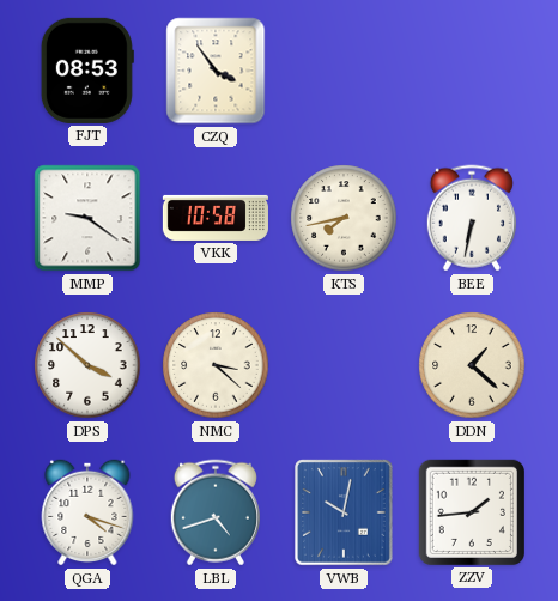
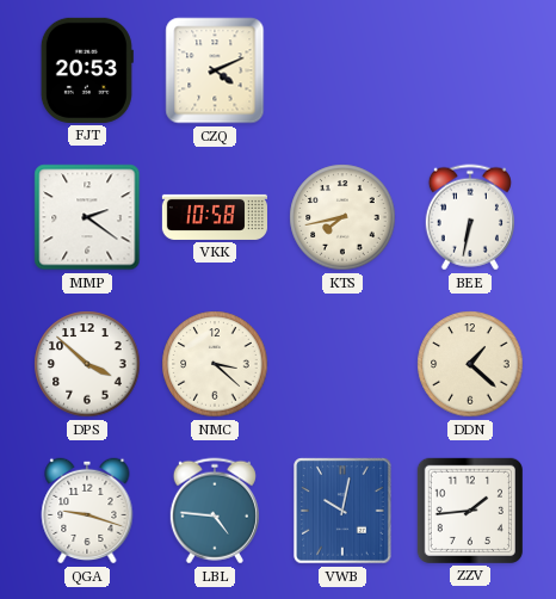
FJT: 08:53 -> 20:53
CZQ: 3:54 -> 4:11
MMP: 9:21 -> 2:21
QGA: 4:18 -> 9:18
LBL: 4:42 -> 4:46
